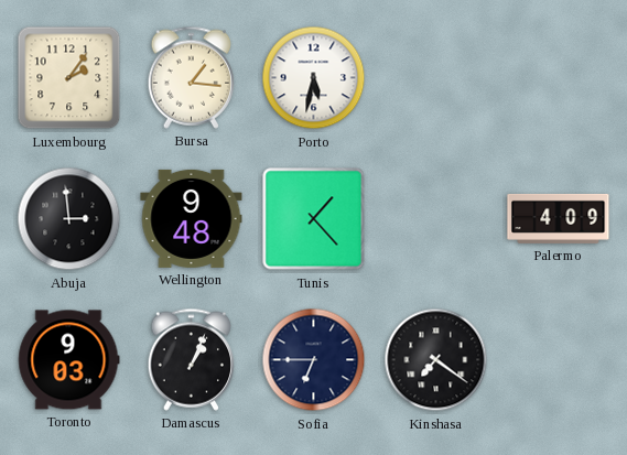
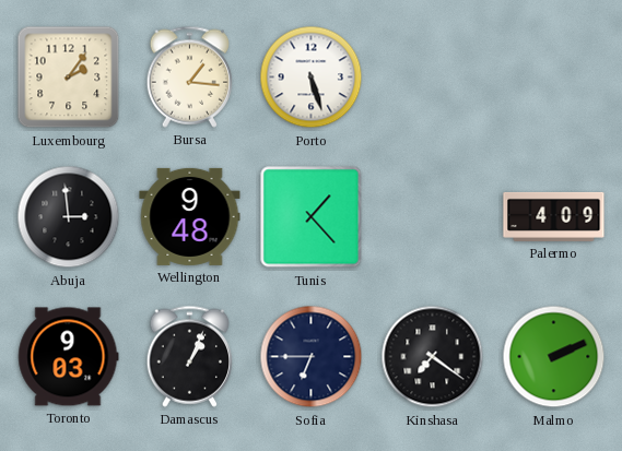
Porto: 5:32 -> 5:27
Malmo: none -> 2:11
